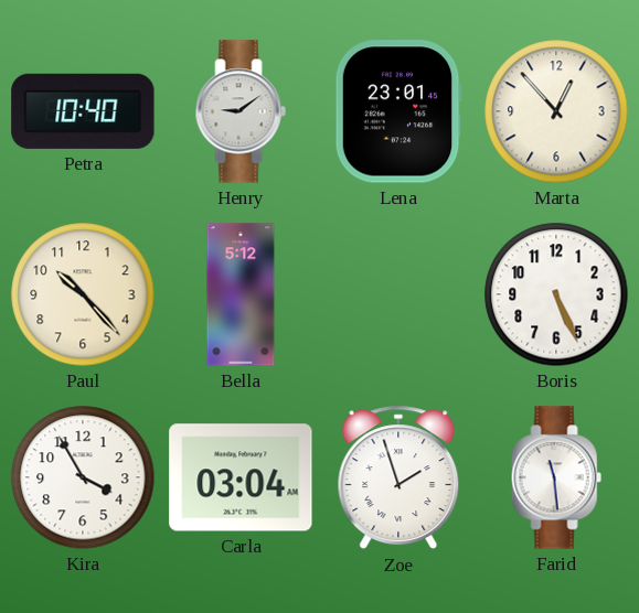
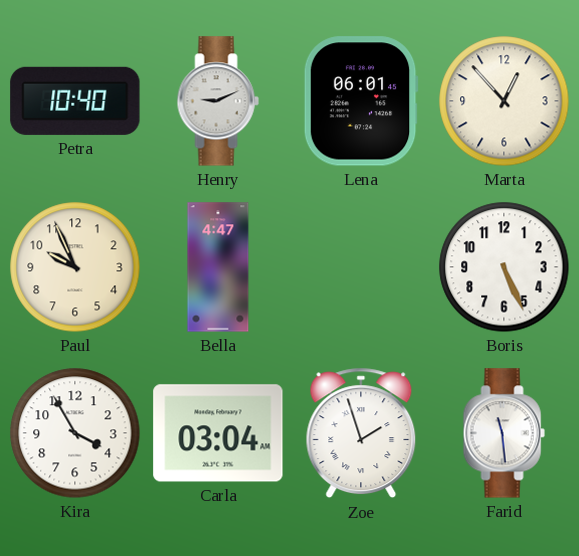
Henry: 9:09 -> 9:11
Lena: 23:01 -> 06:01
Paul: 10:23 -> 9:56
Bella: 5:12 -> 4:47
